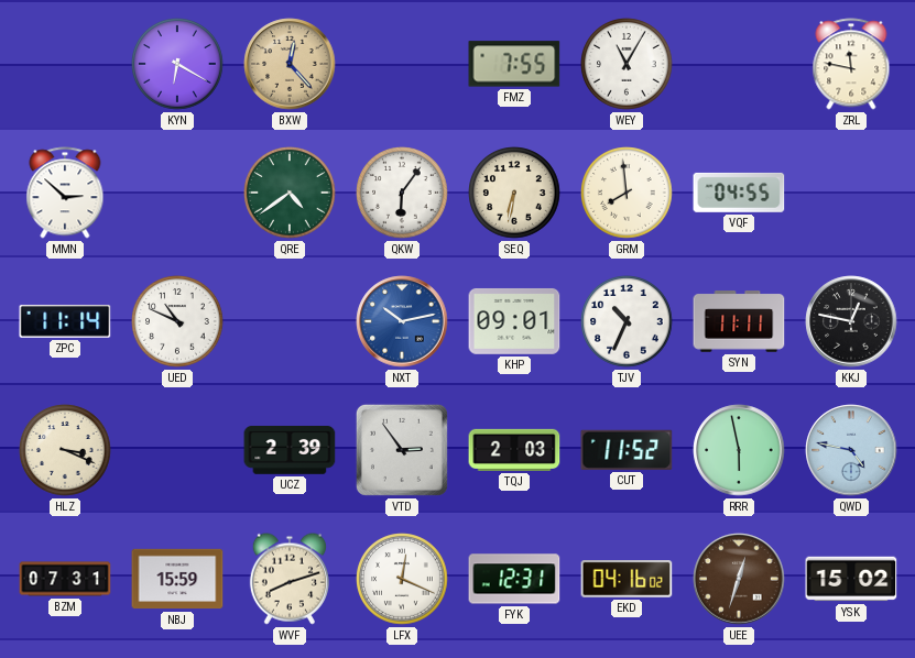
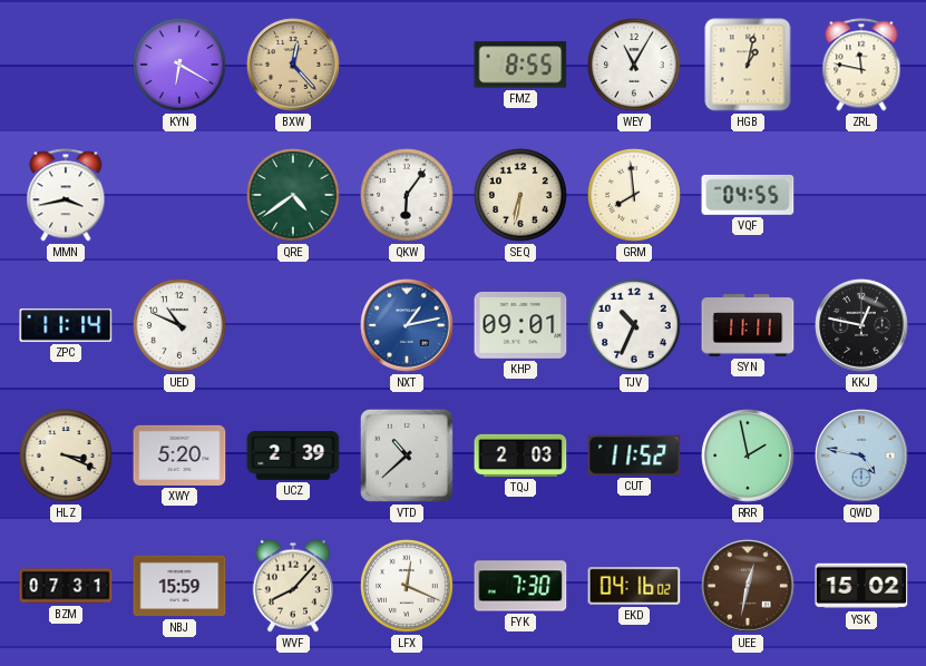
FMZ: 7:55 -> 8:55
HGB: none -> 1:02
MMN: 2:52 -> 3:43
NXT: 10:13 -> 1:13
XWY: none -> 5:20
VTD: 2:54 -> 10:38
RRR: 5:58 -> 1:58
WVF: 8:12 -> 8:07
FYK: 12:31 -> 7:30
UEE: 12:33 -> 12:32
